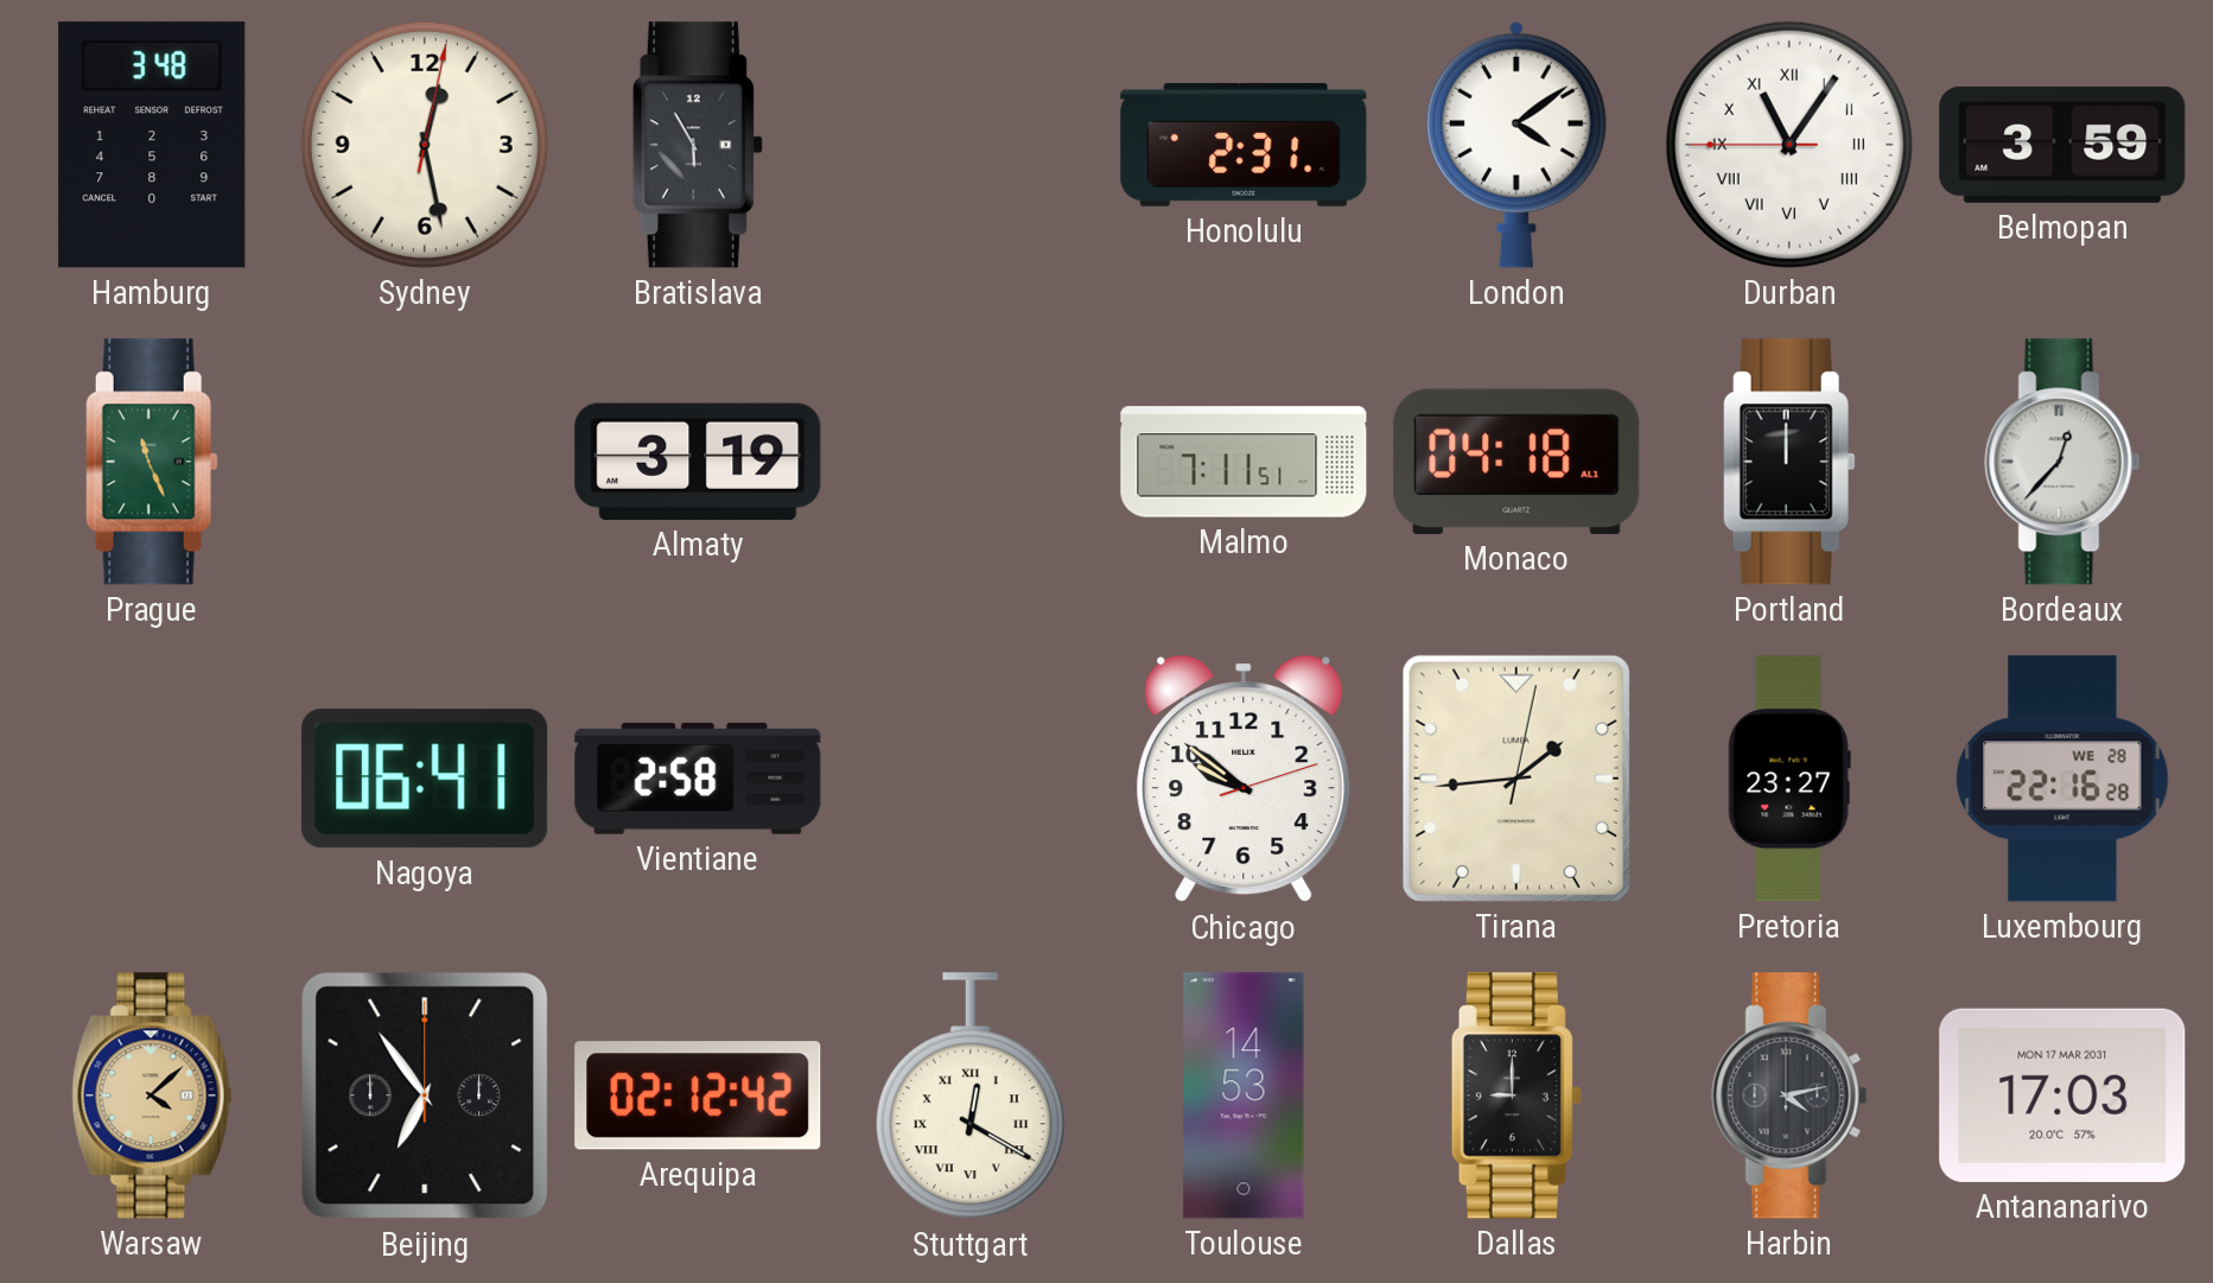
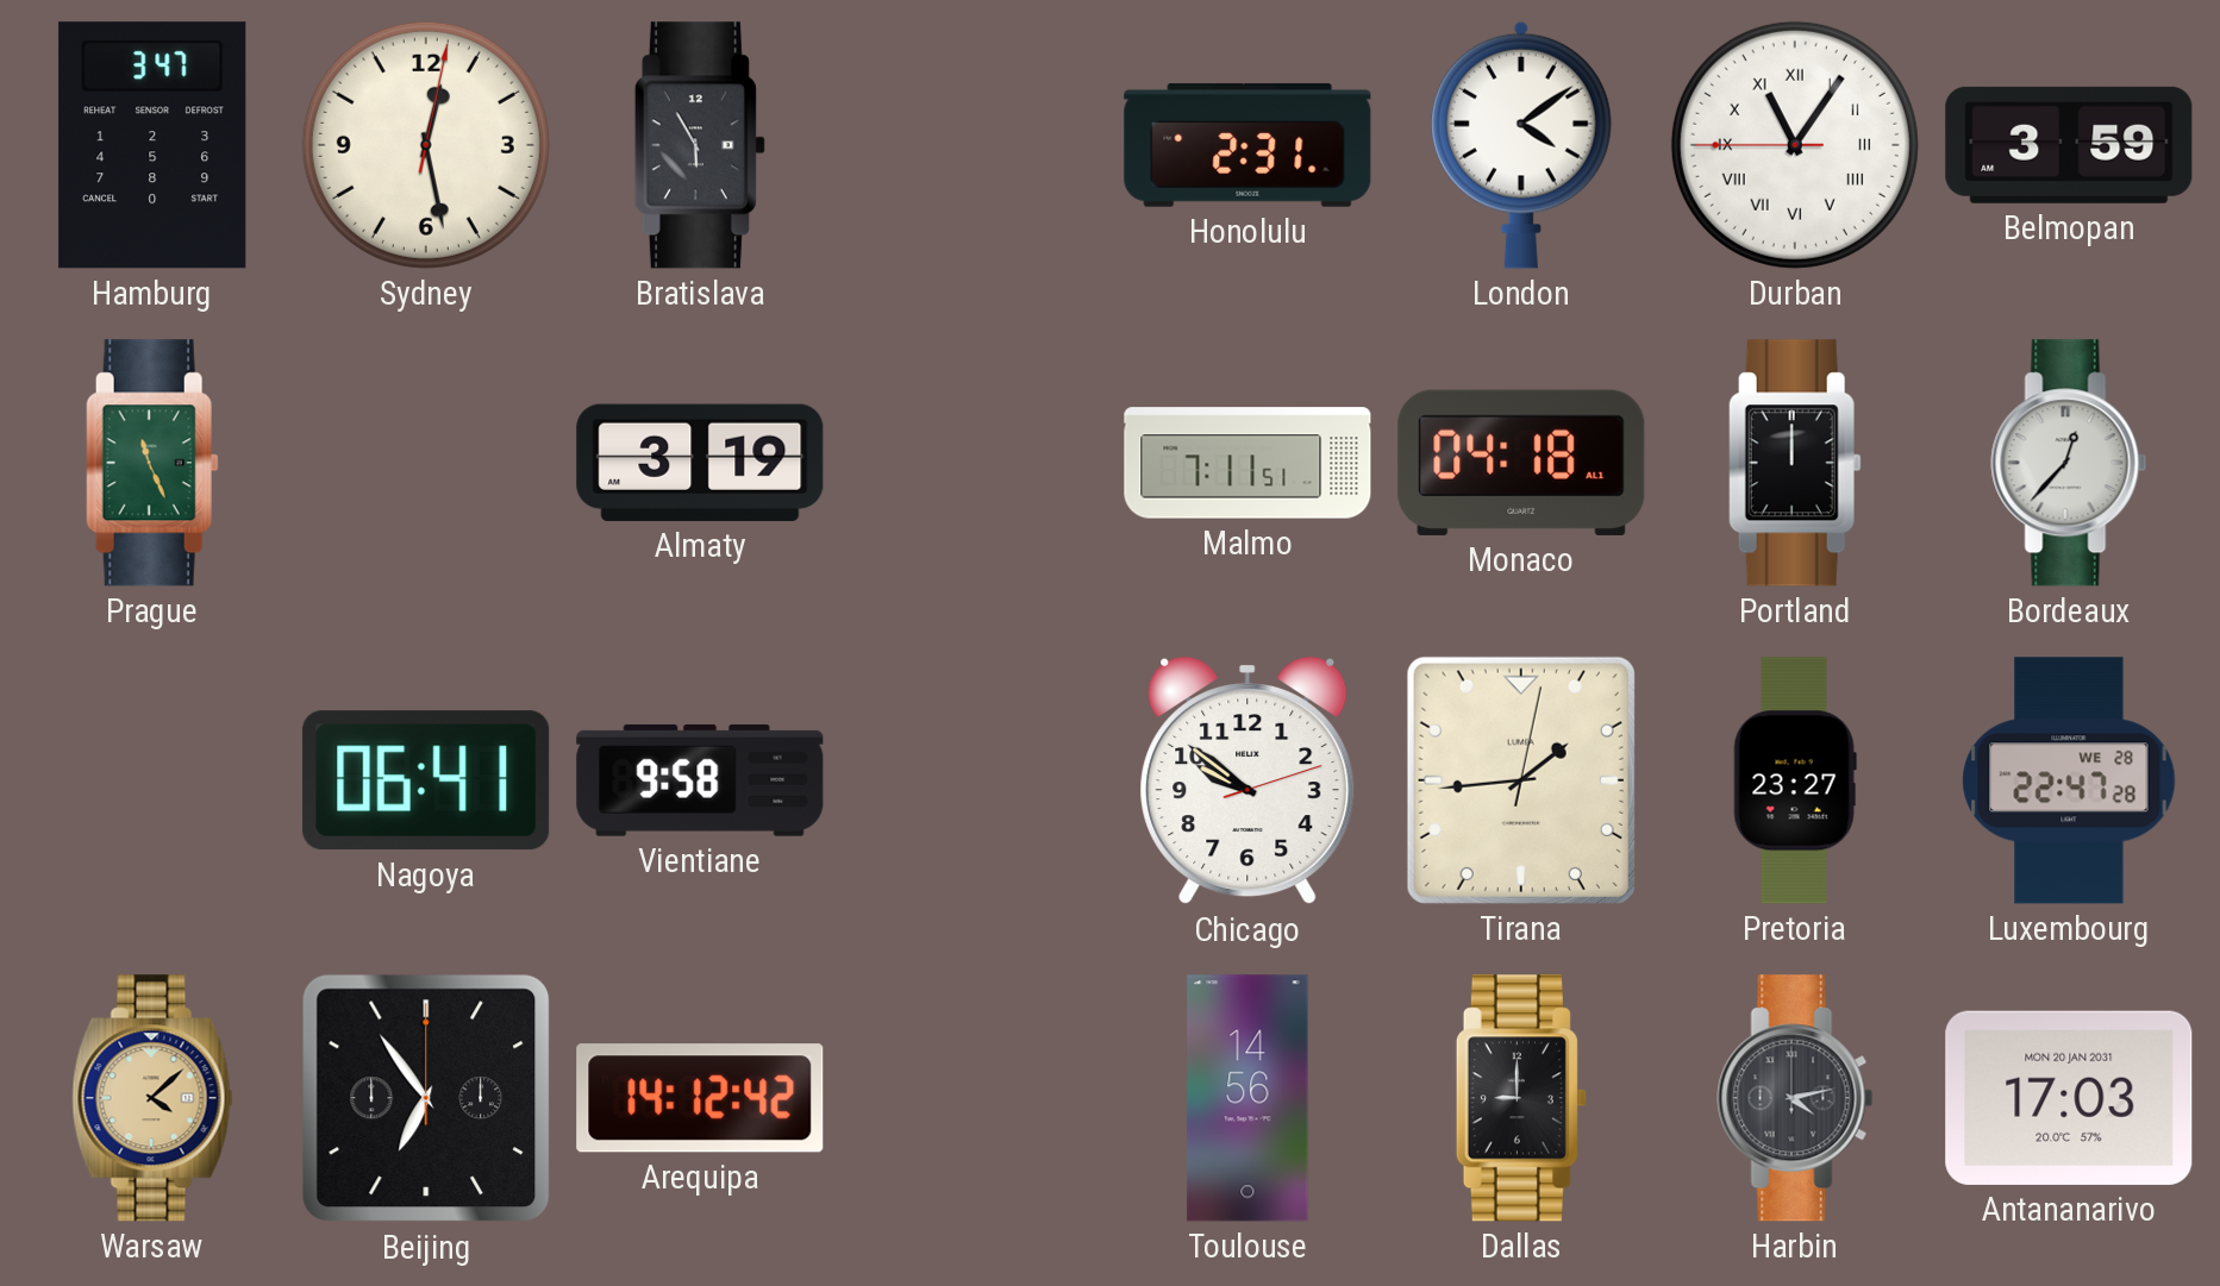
Hamburg: 3:48 -> 3:47
Vientiane: 2:58 -> 9:58
Luxembourg: 22:16 -> 22:47
Arequipa: 02:12 -> 14:12
Stuttgart: 12:20 -> none
Toulouse: 14:53 -> 14:56
Antananarivo date: MON 17 MAR 2031 -> MON 20 JAN 2031
